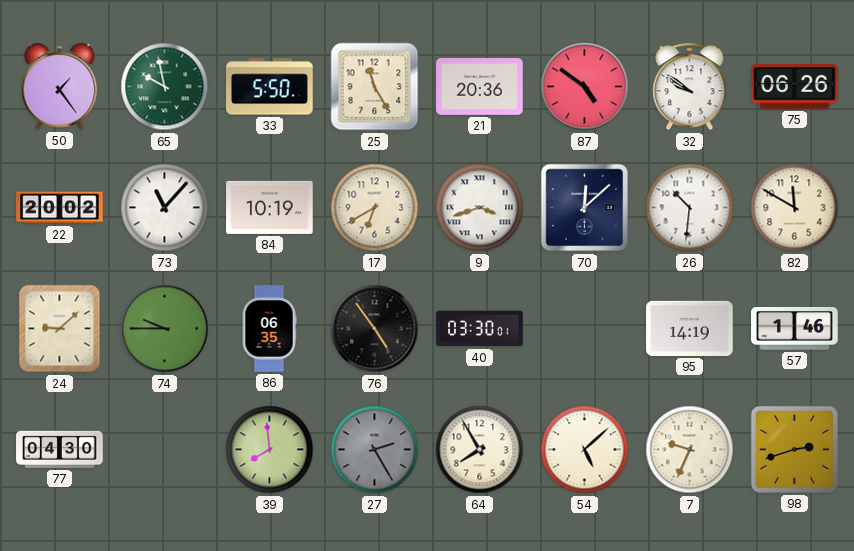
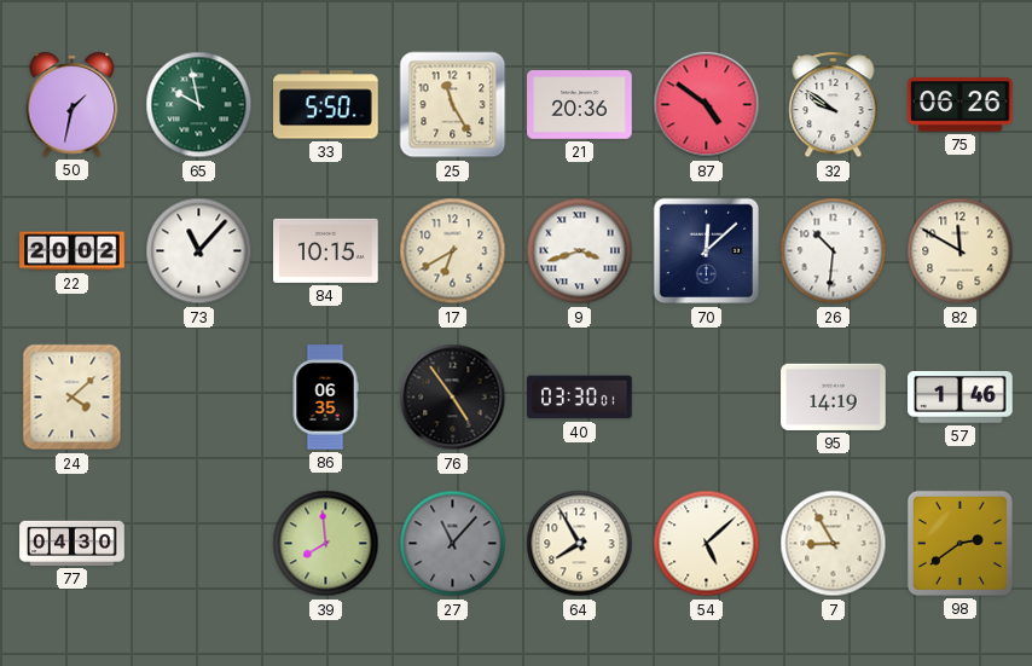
50: 1:24 -> 1:32
84: 10:19 -> 10:15
24: 9:08 -> 4:08
74: 9:45 -> none
27: 2:25 -> 11:07
7: 9:34 -> 8:55
98: 2:42 -> 2:39
